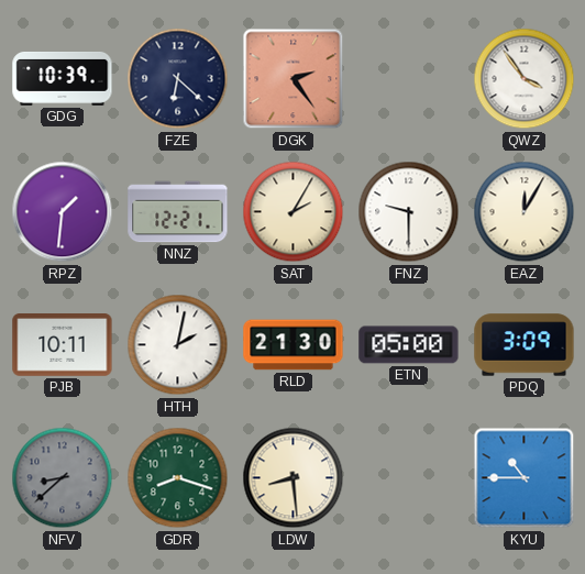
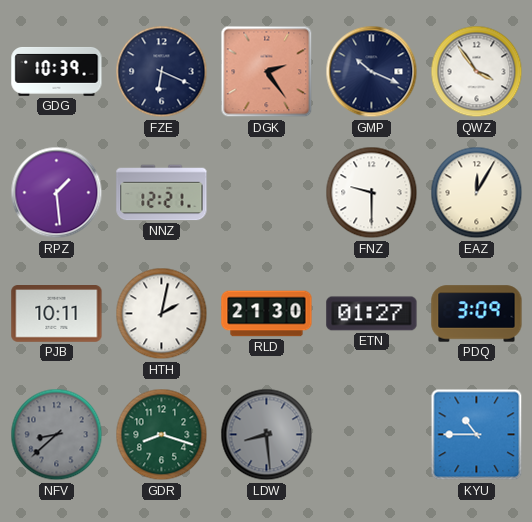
FZE: 6:22 -> 6:19
GMP: none -> 10:19
RPZ: 1:31 -> 1:29
SAT: 2:05 -> none
ETN: 05:00 -> 01:27
LDW dial: cream -> grey
